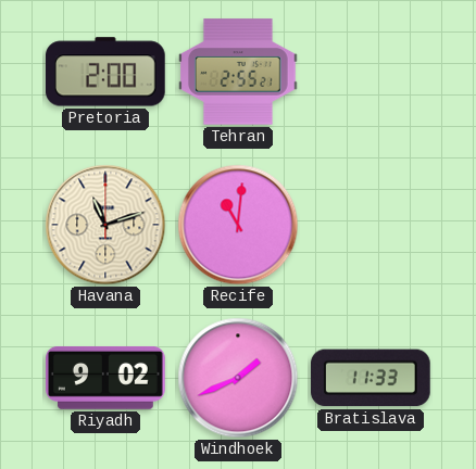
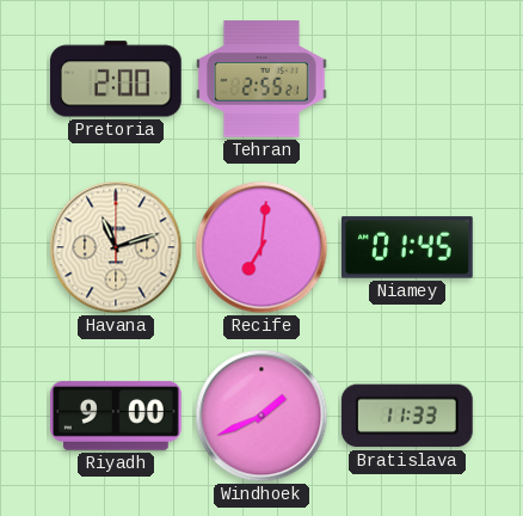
Recife: 11:01 -> 7:01
Niamey: none -> 01:45
Riyadh: 9:02 -> 9:00
